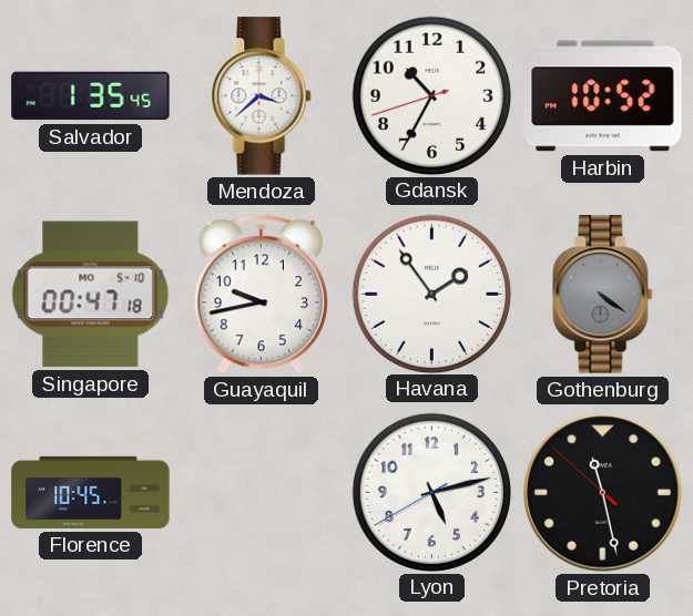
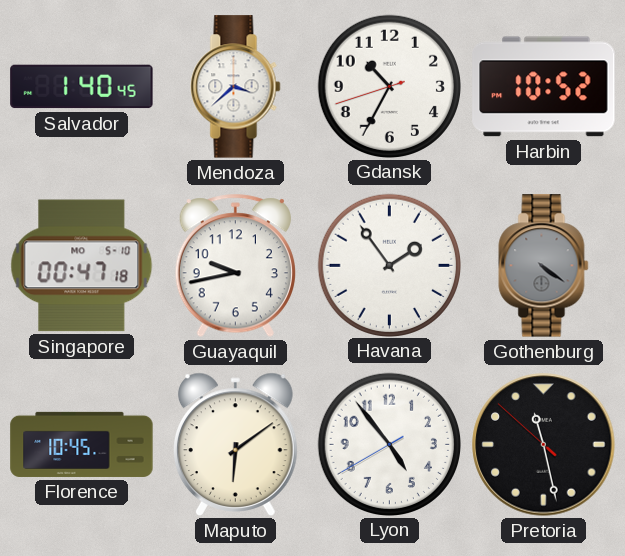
Salvador: 1:35 -> 1:40
Maputo: none -> 6:09
Lyon: 5:12 -> 4:53
